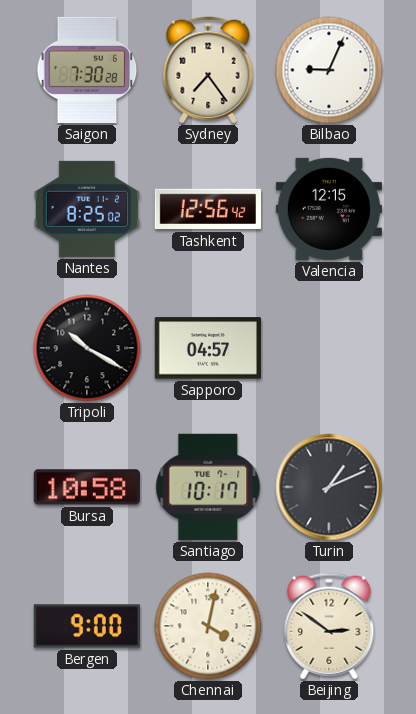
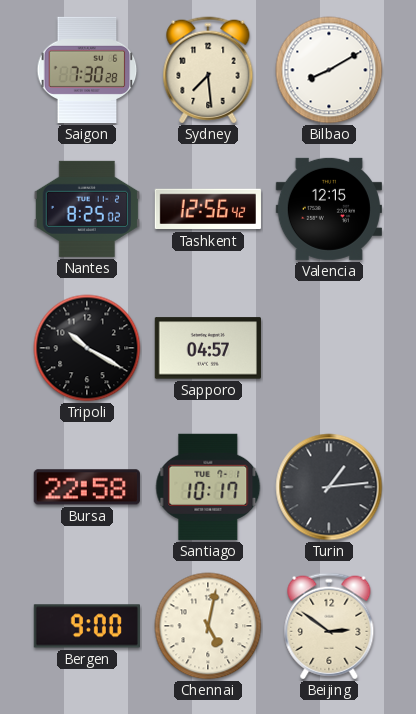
Sydney: 7:24 -> 7:29
Bilbao: 9:04 -> 8:10
Bursa: 10:58 -> 22:58
Turin: 1:11 -> 1:14
Chennai: 4:02 -> 5:02
